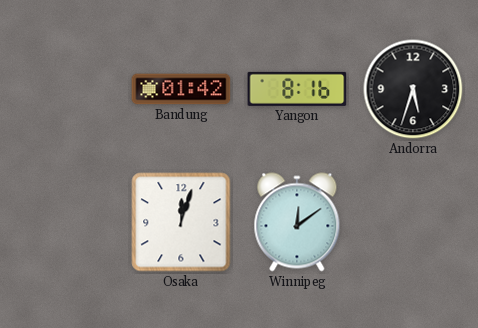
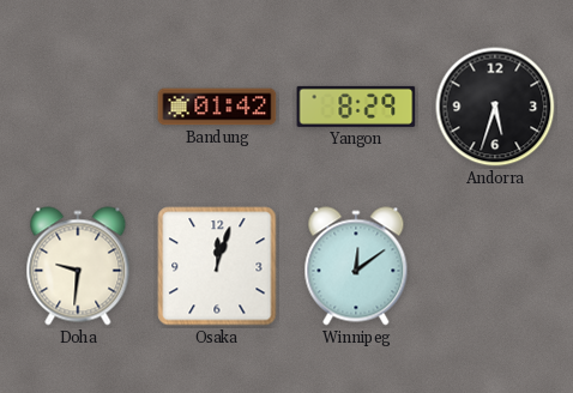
Yangon: 8:16 -> 8:29
Doha: none -> 9:31
